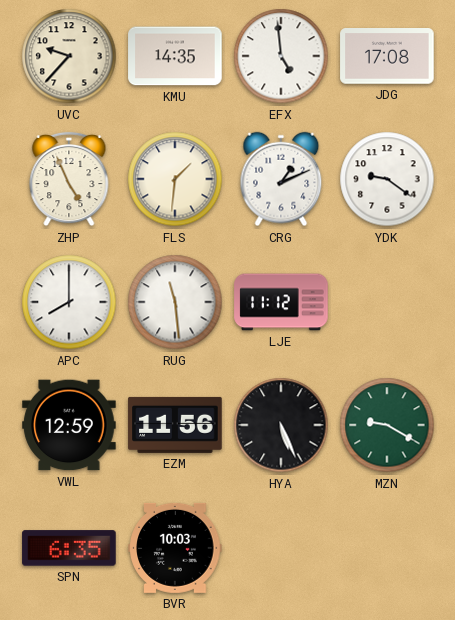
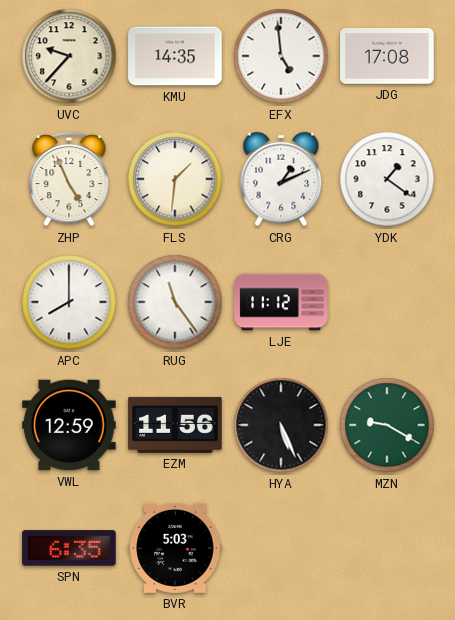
YDK: 9:21 -> 1:21
RUG: 11:29 -> 11:24
BVR: 10:03 -> 5:03
